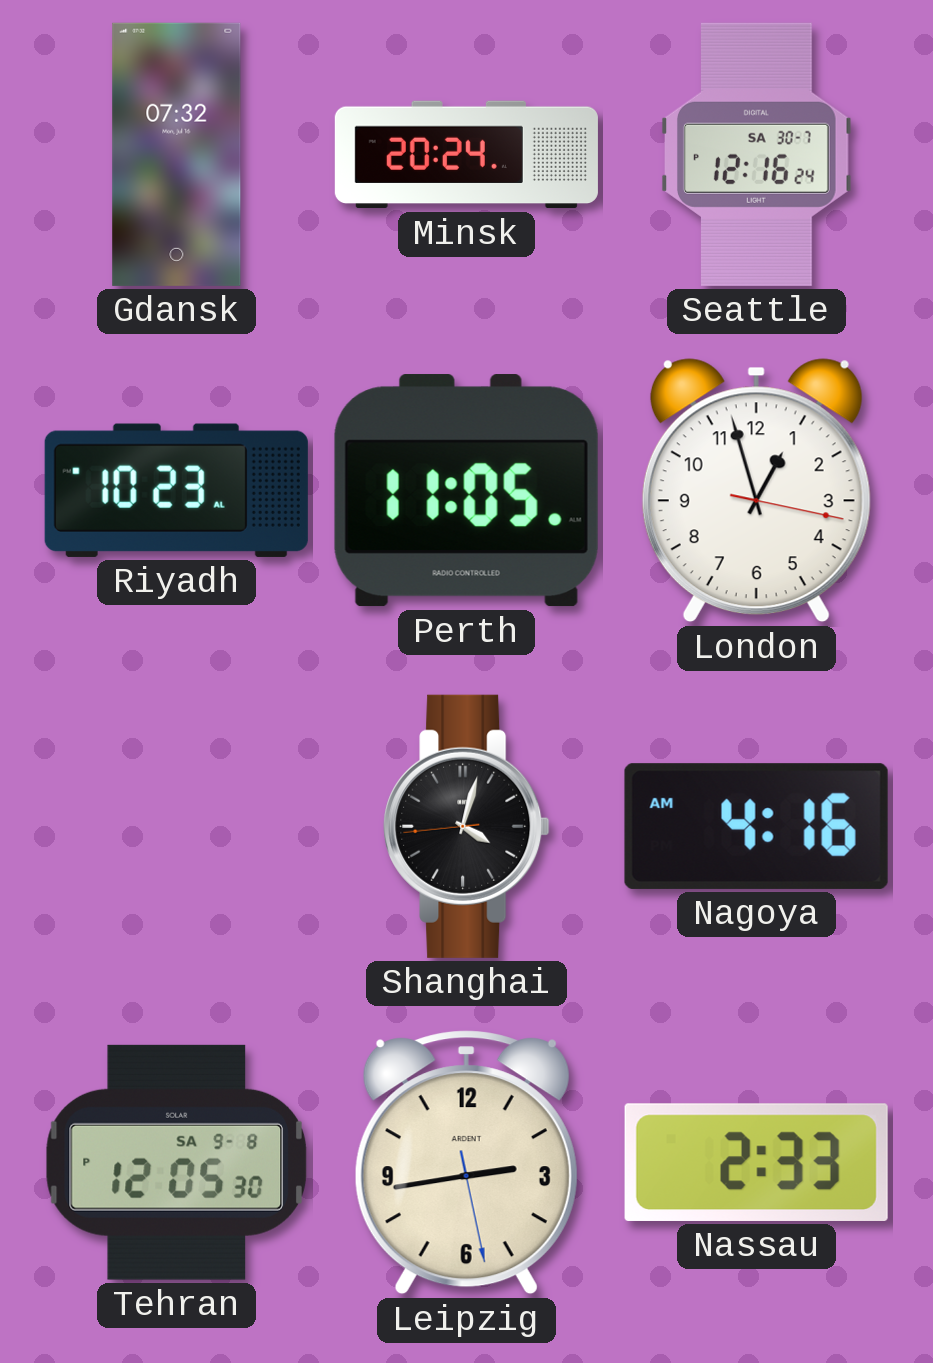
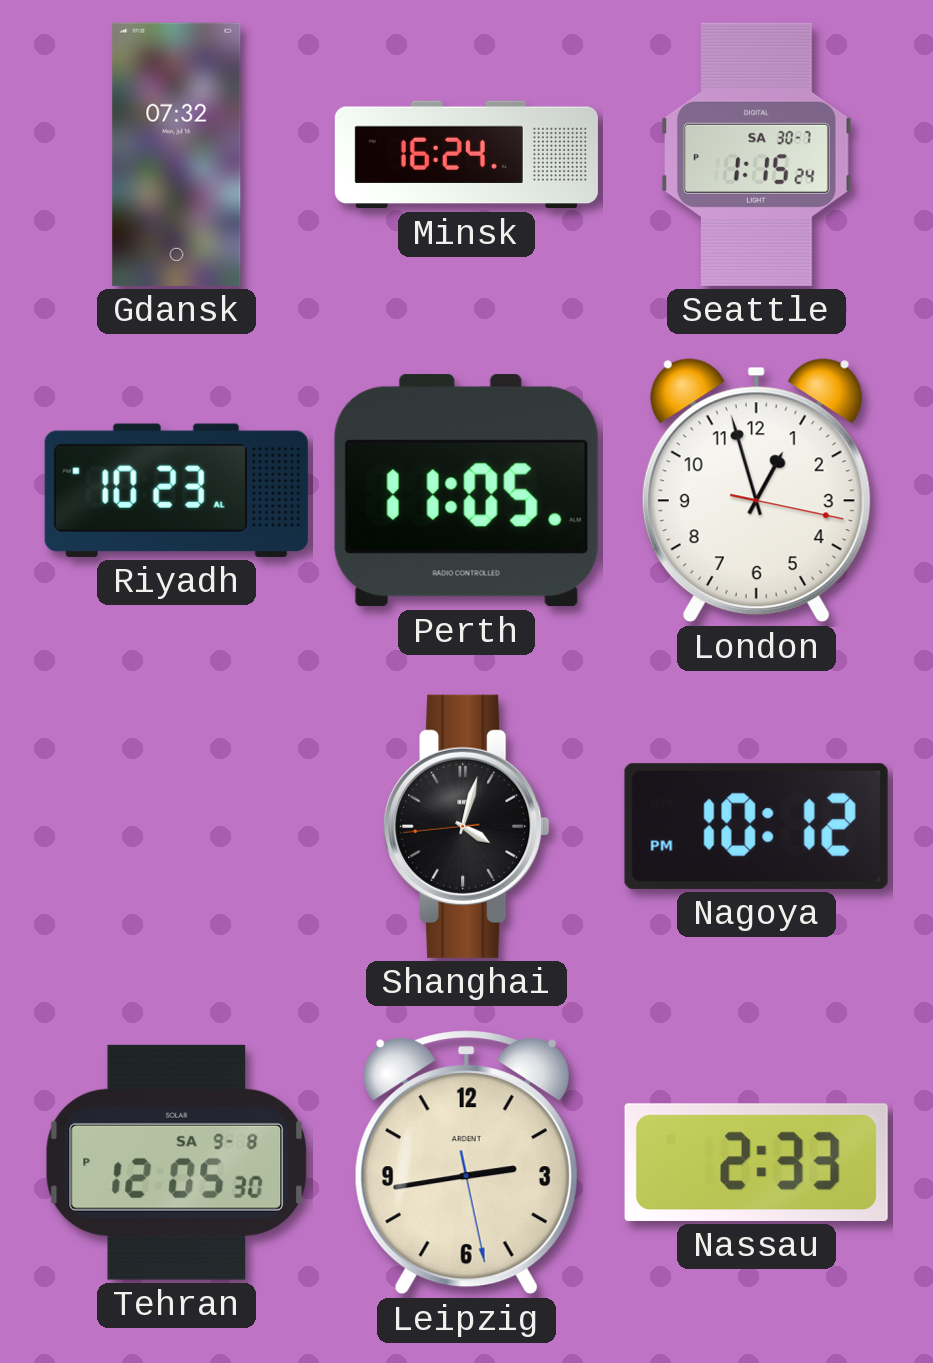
Minsk: 20:24 -> 16:24
Seattle: 12:16 -> 1:15
Nagoya: 4:16 -> 10:12
